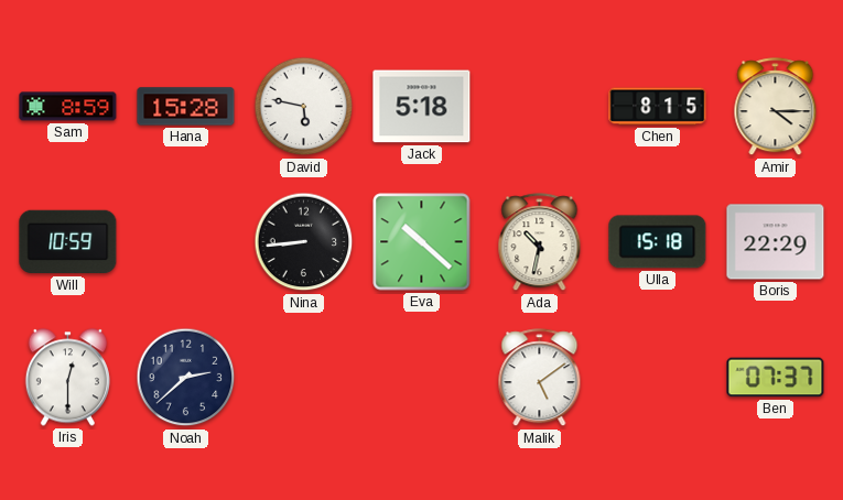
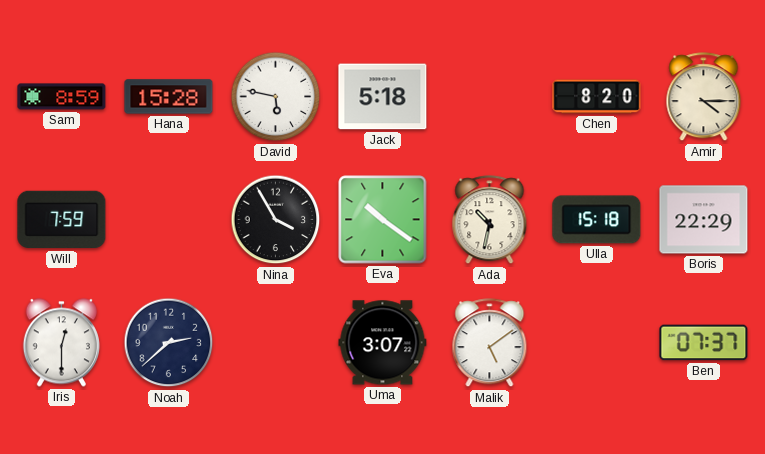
Chen: 8:15 -> 8:20
Will: 10:59 -> 7:59
Nina: 8:44 -> 3:55
Eva: 10:22 -> 10:21
Uma: none -> 3:07
